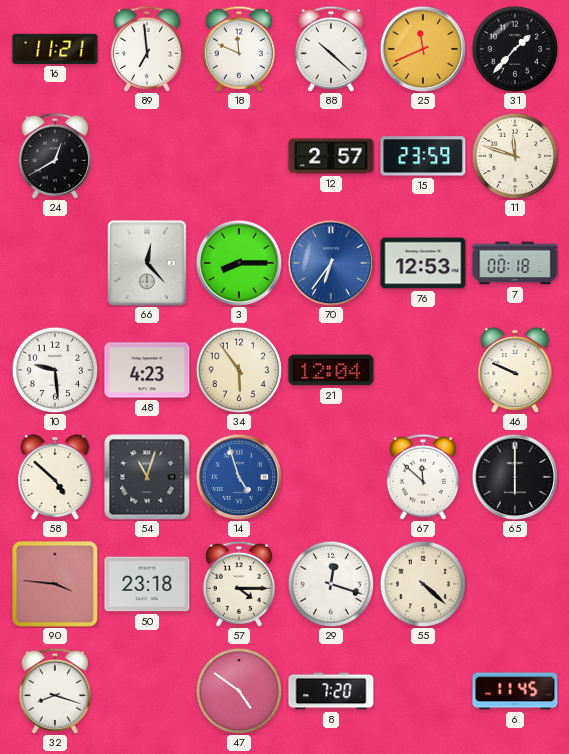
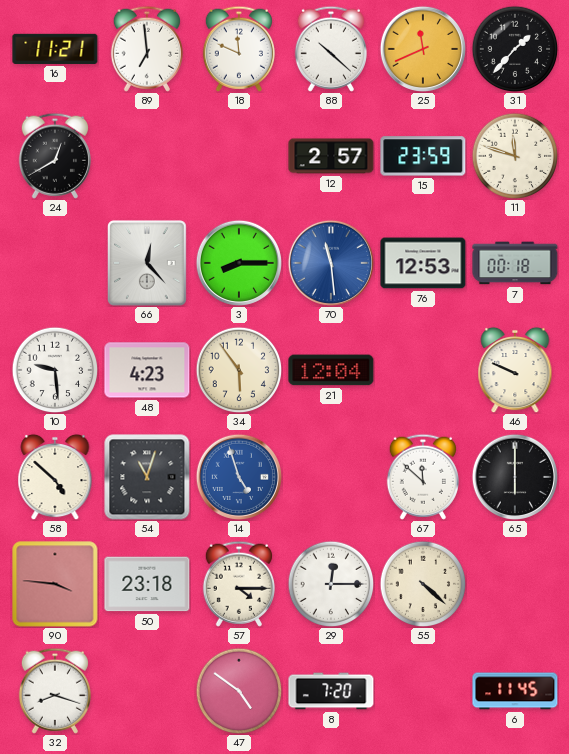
70: 6:36 -> 11:29
29: 12:18 -> 12:15
